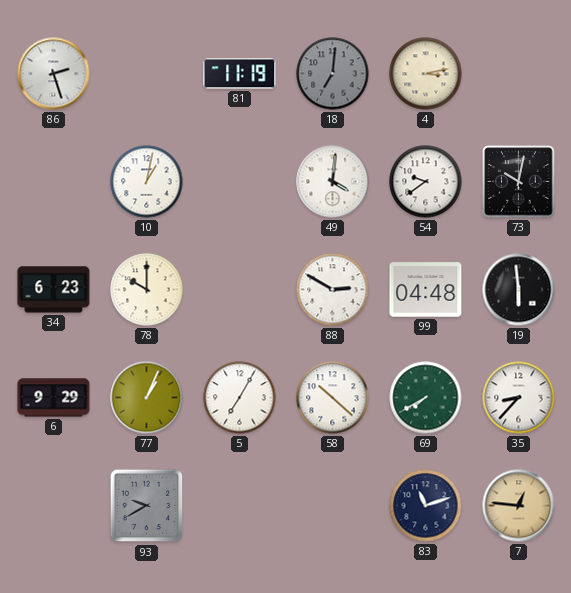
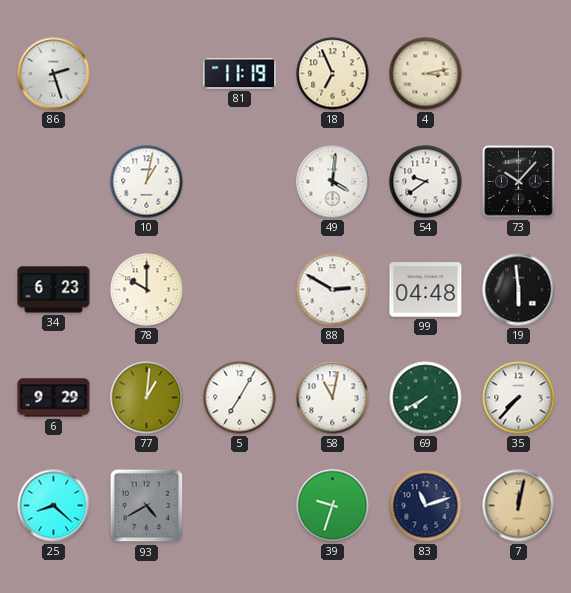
18: 7:01 -> 6:56
18 dial: grey -> cream
73: 10:02 -> 10:07
77: 1:04 -> 1:01
58: 10:22 -> 11:02
35: 8:37 -> 7:37
25: none -> 8:22
93: 9:40 -> 4:40
39: none -> 9:33
7: 12:46 -> 12:02
